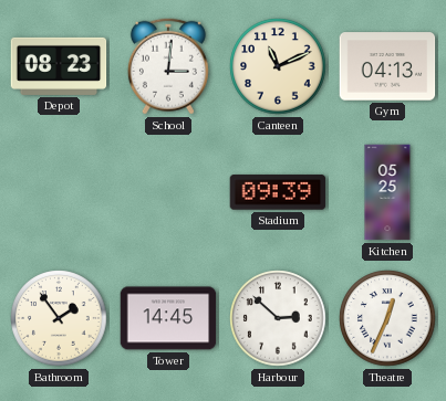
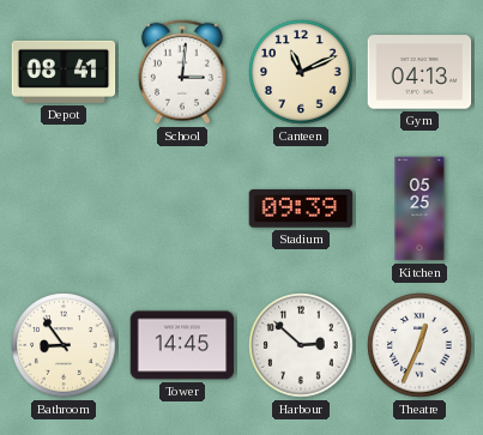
Depot: 08:23 -> 08:41
Bathroom: 1:54 -> 8:54
